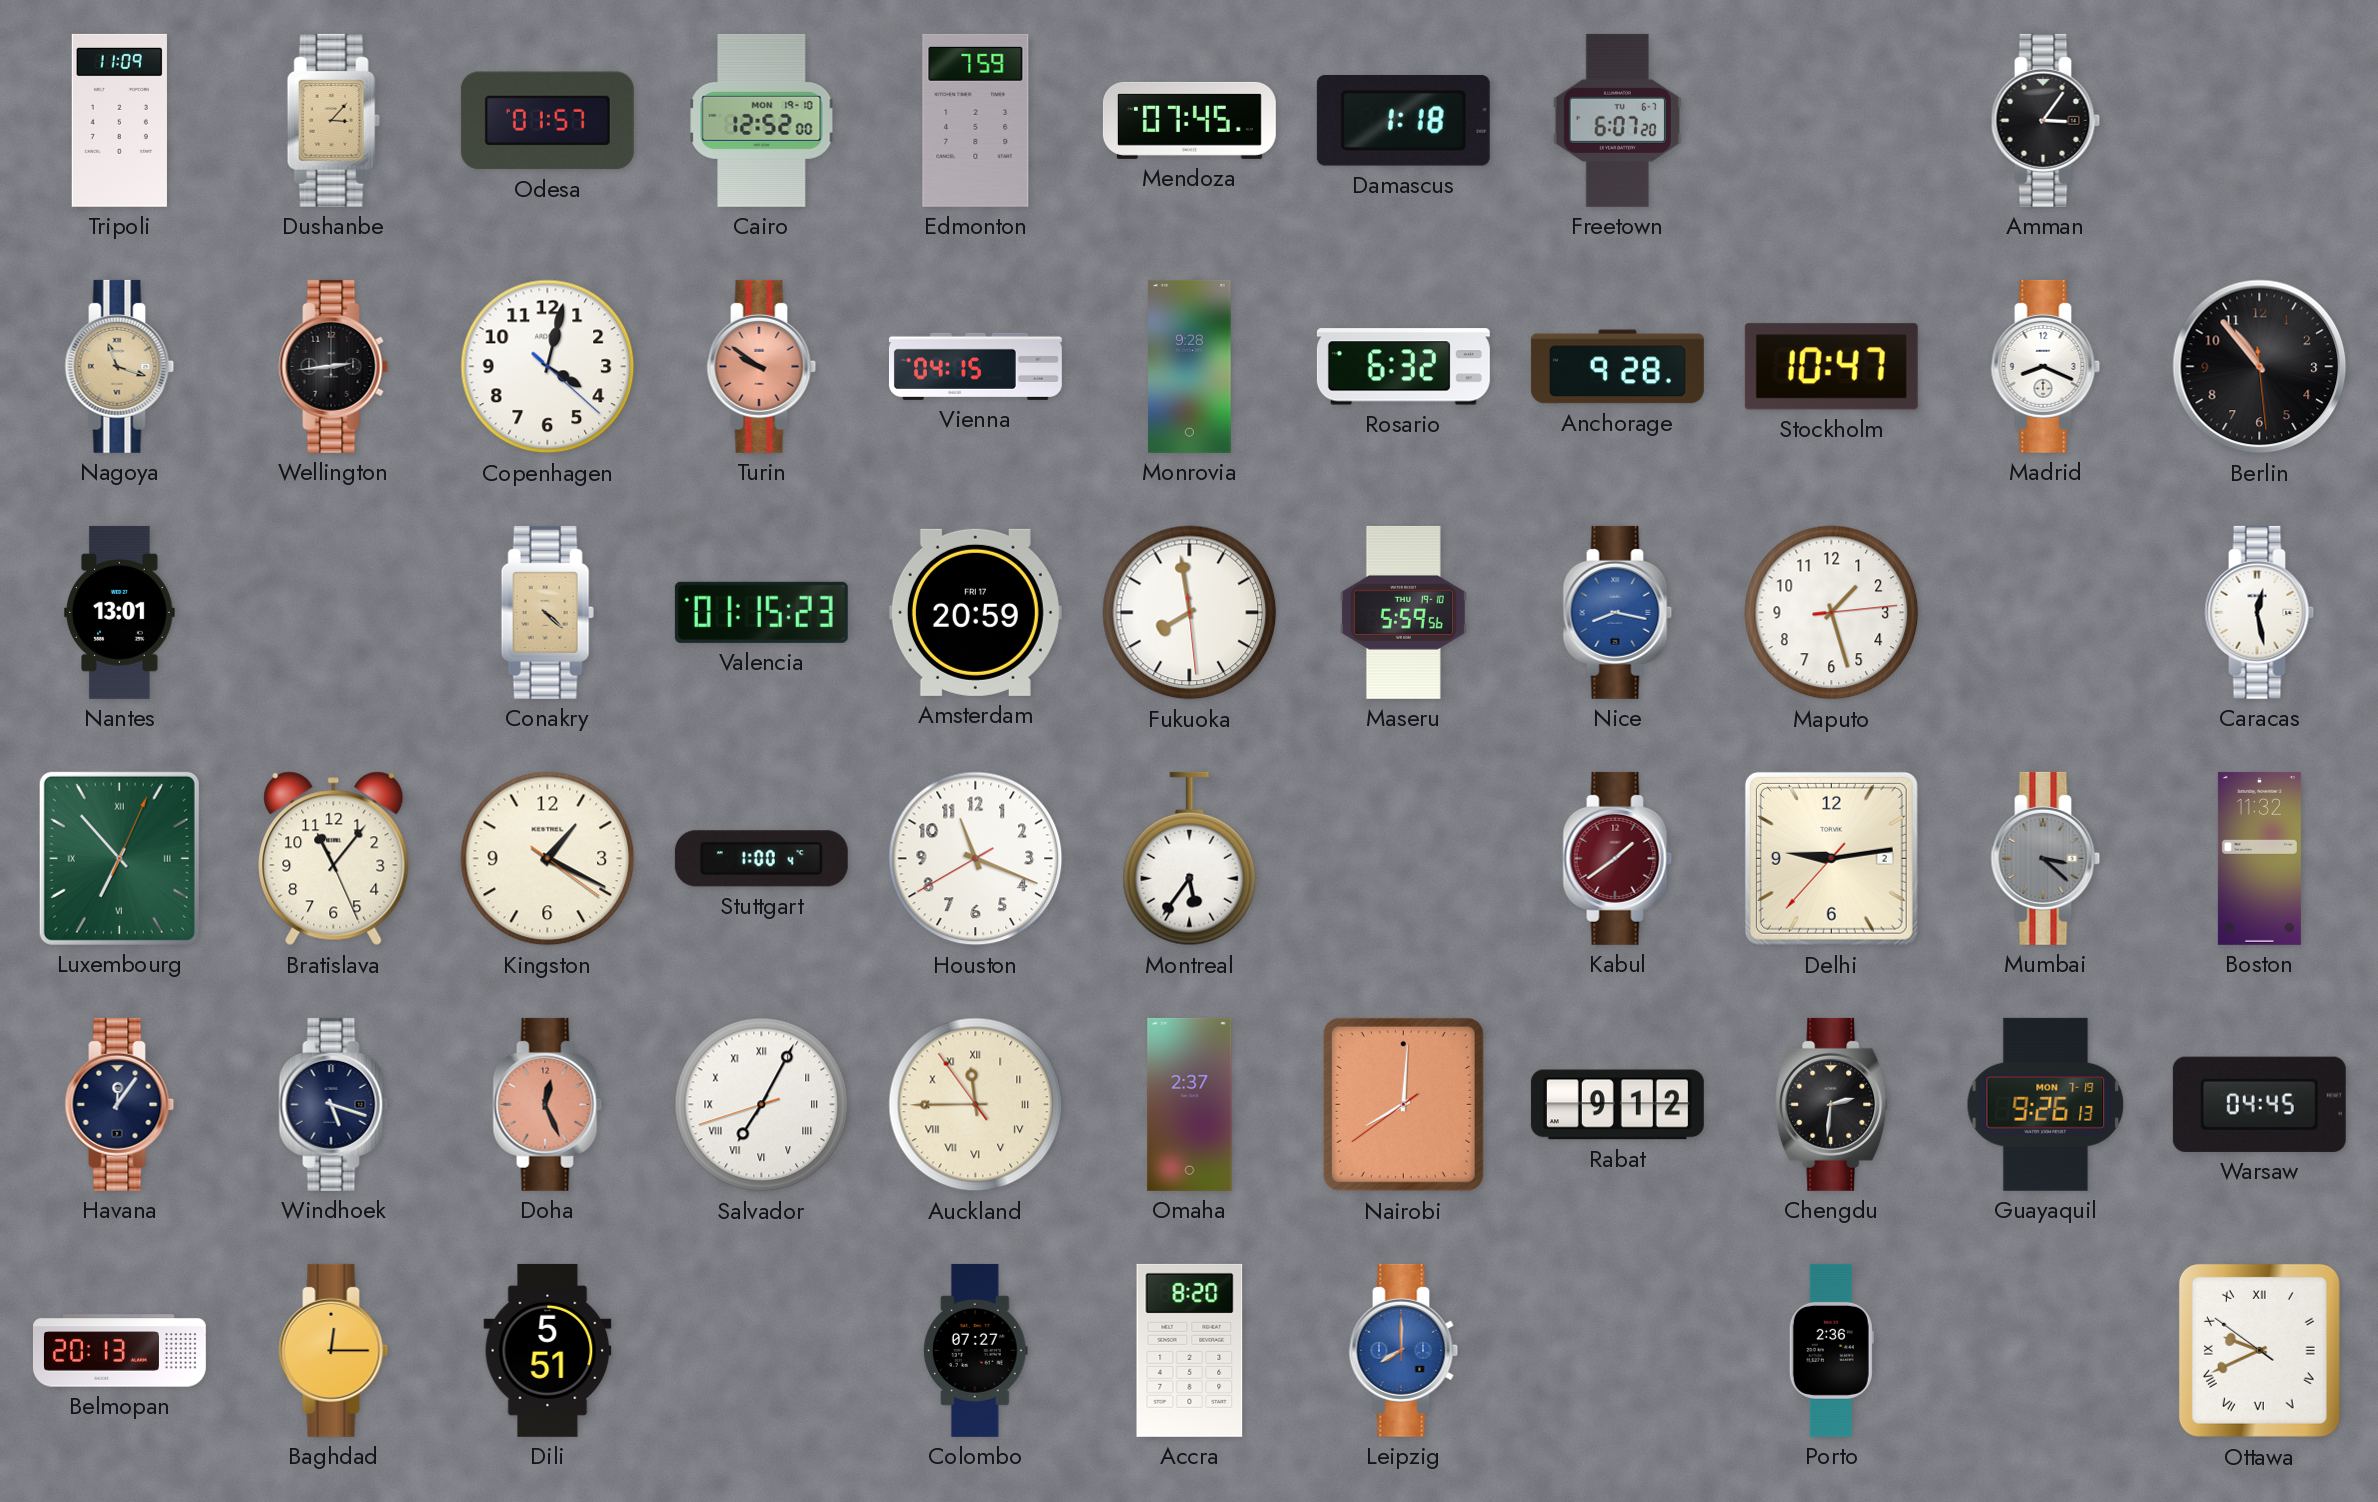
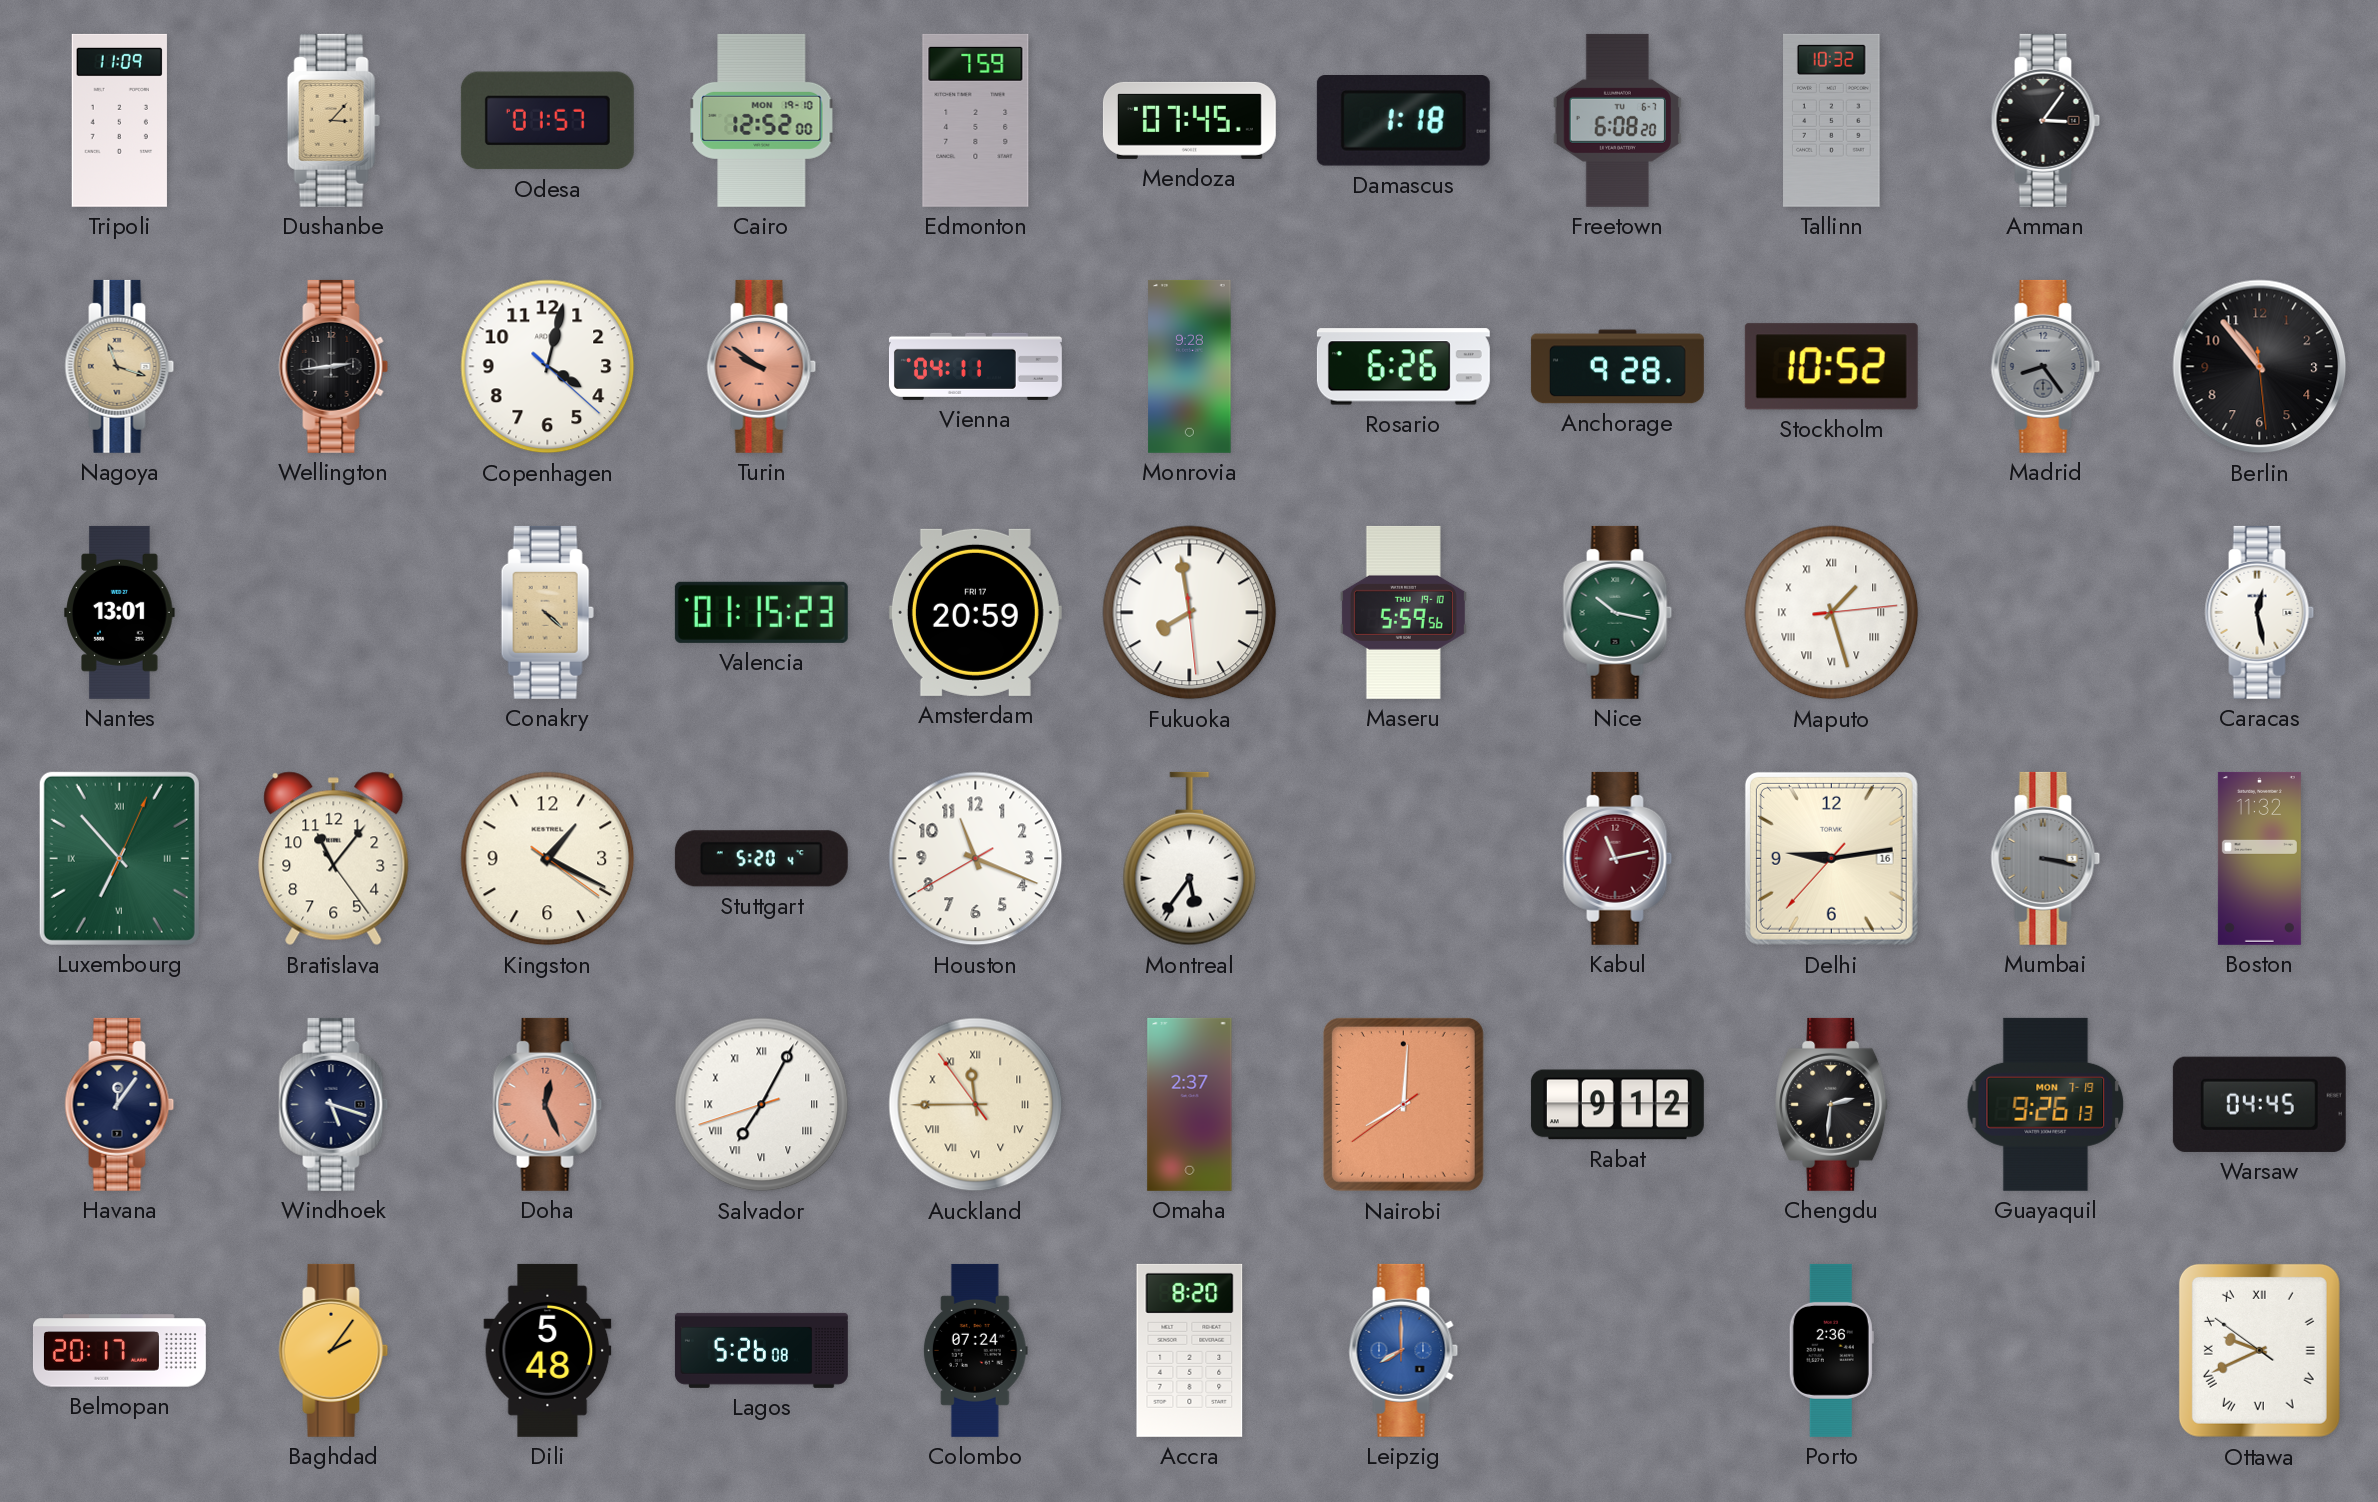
Freetown: 6:07 -> 6:08
Tallinn: none -> 10:32
Vienna: 04:15 -> 04:11
Rosario: 6:32 -> 6:26
Stockholm: 10:47 -> 10:52
Madrid: 8:19 -> 8:24
Madrid dial: white -> grey
Nice: 8:17 -> 10:17
Nice dial: blue -> green
Maputo numerals: Arabic -> Roman
Bratislava: 11:06:26 -> 11:06:24
Stuttgart: 1:00 -> 5:20
Kabul: 1:39 -> 11:13
Delhi date: 2 -> 16
Mumbai: 3:22 -> 3:17
Belmopan: 20:13 -> 20:17
Baghdad: 12:15 -> 2:06
Dili: 5:51 -> 5:48
Lagos: none -> 5:26
Colombo: 07:27 -> 07:24
